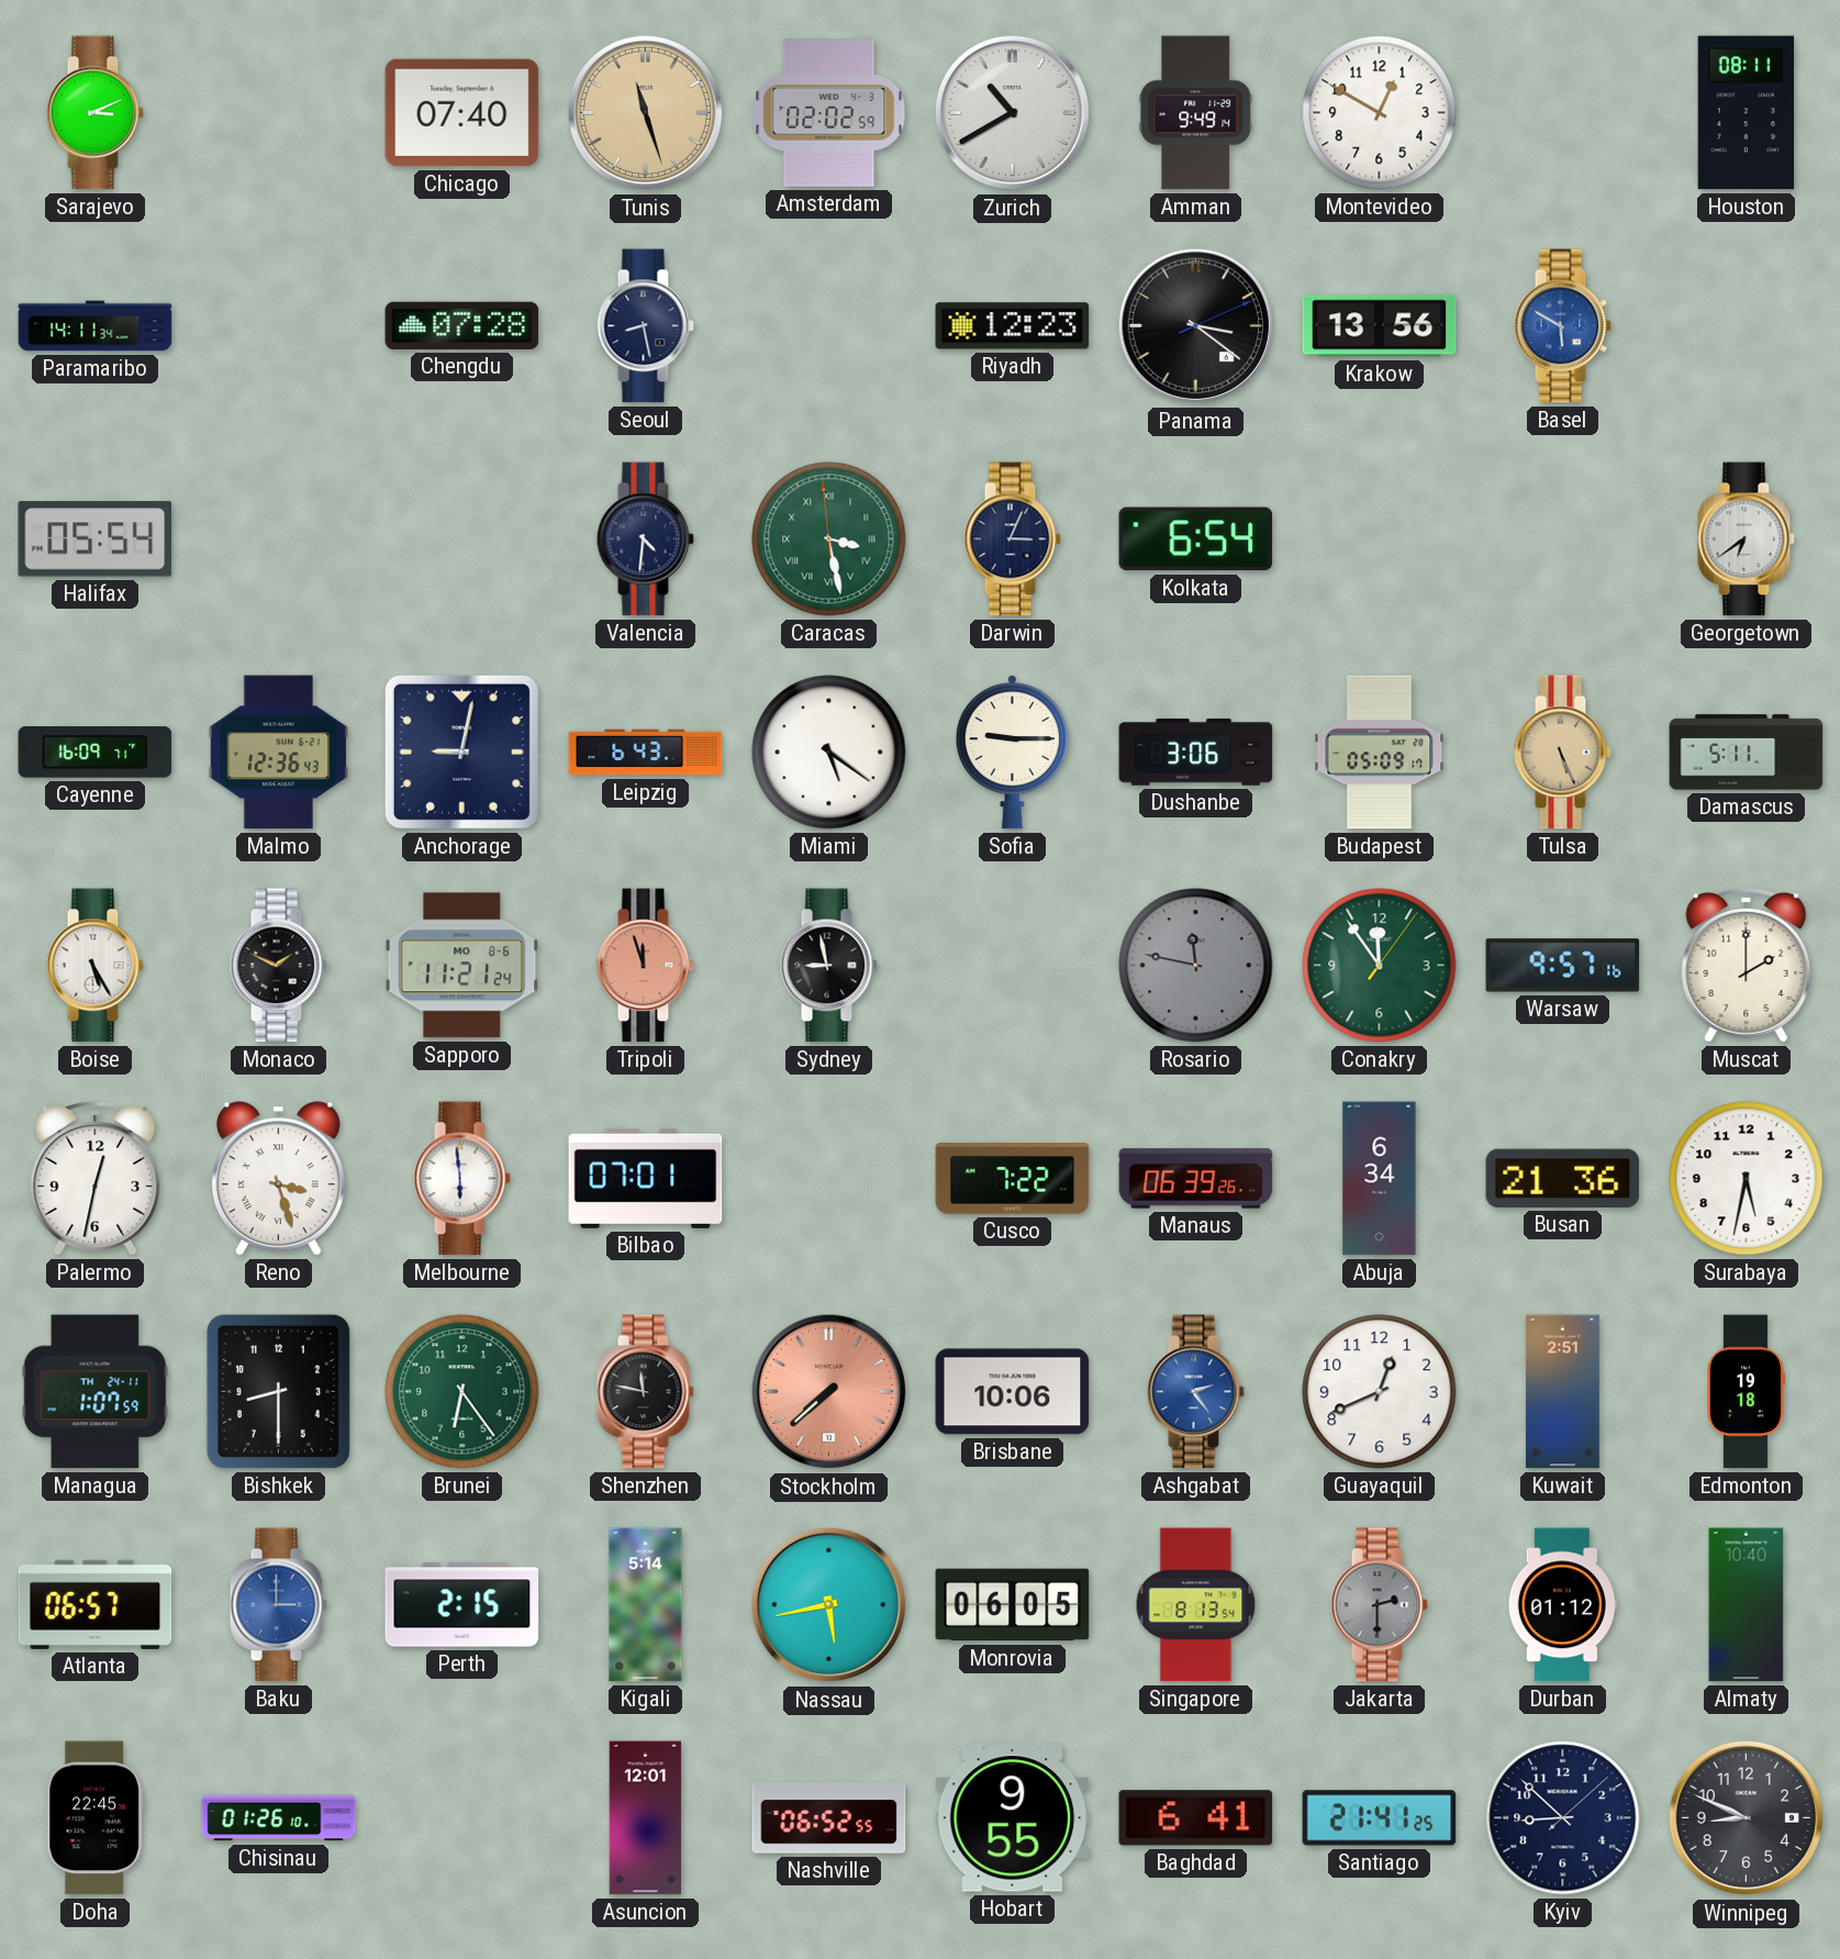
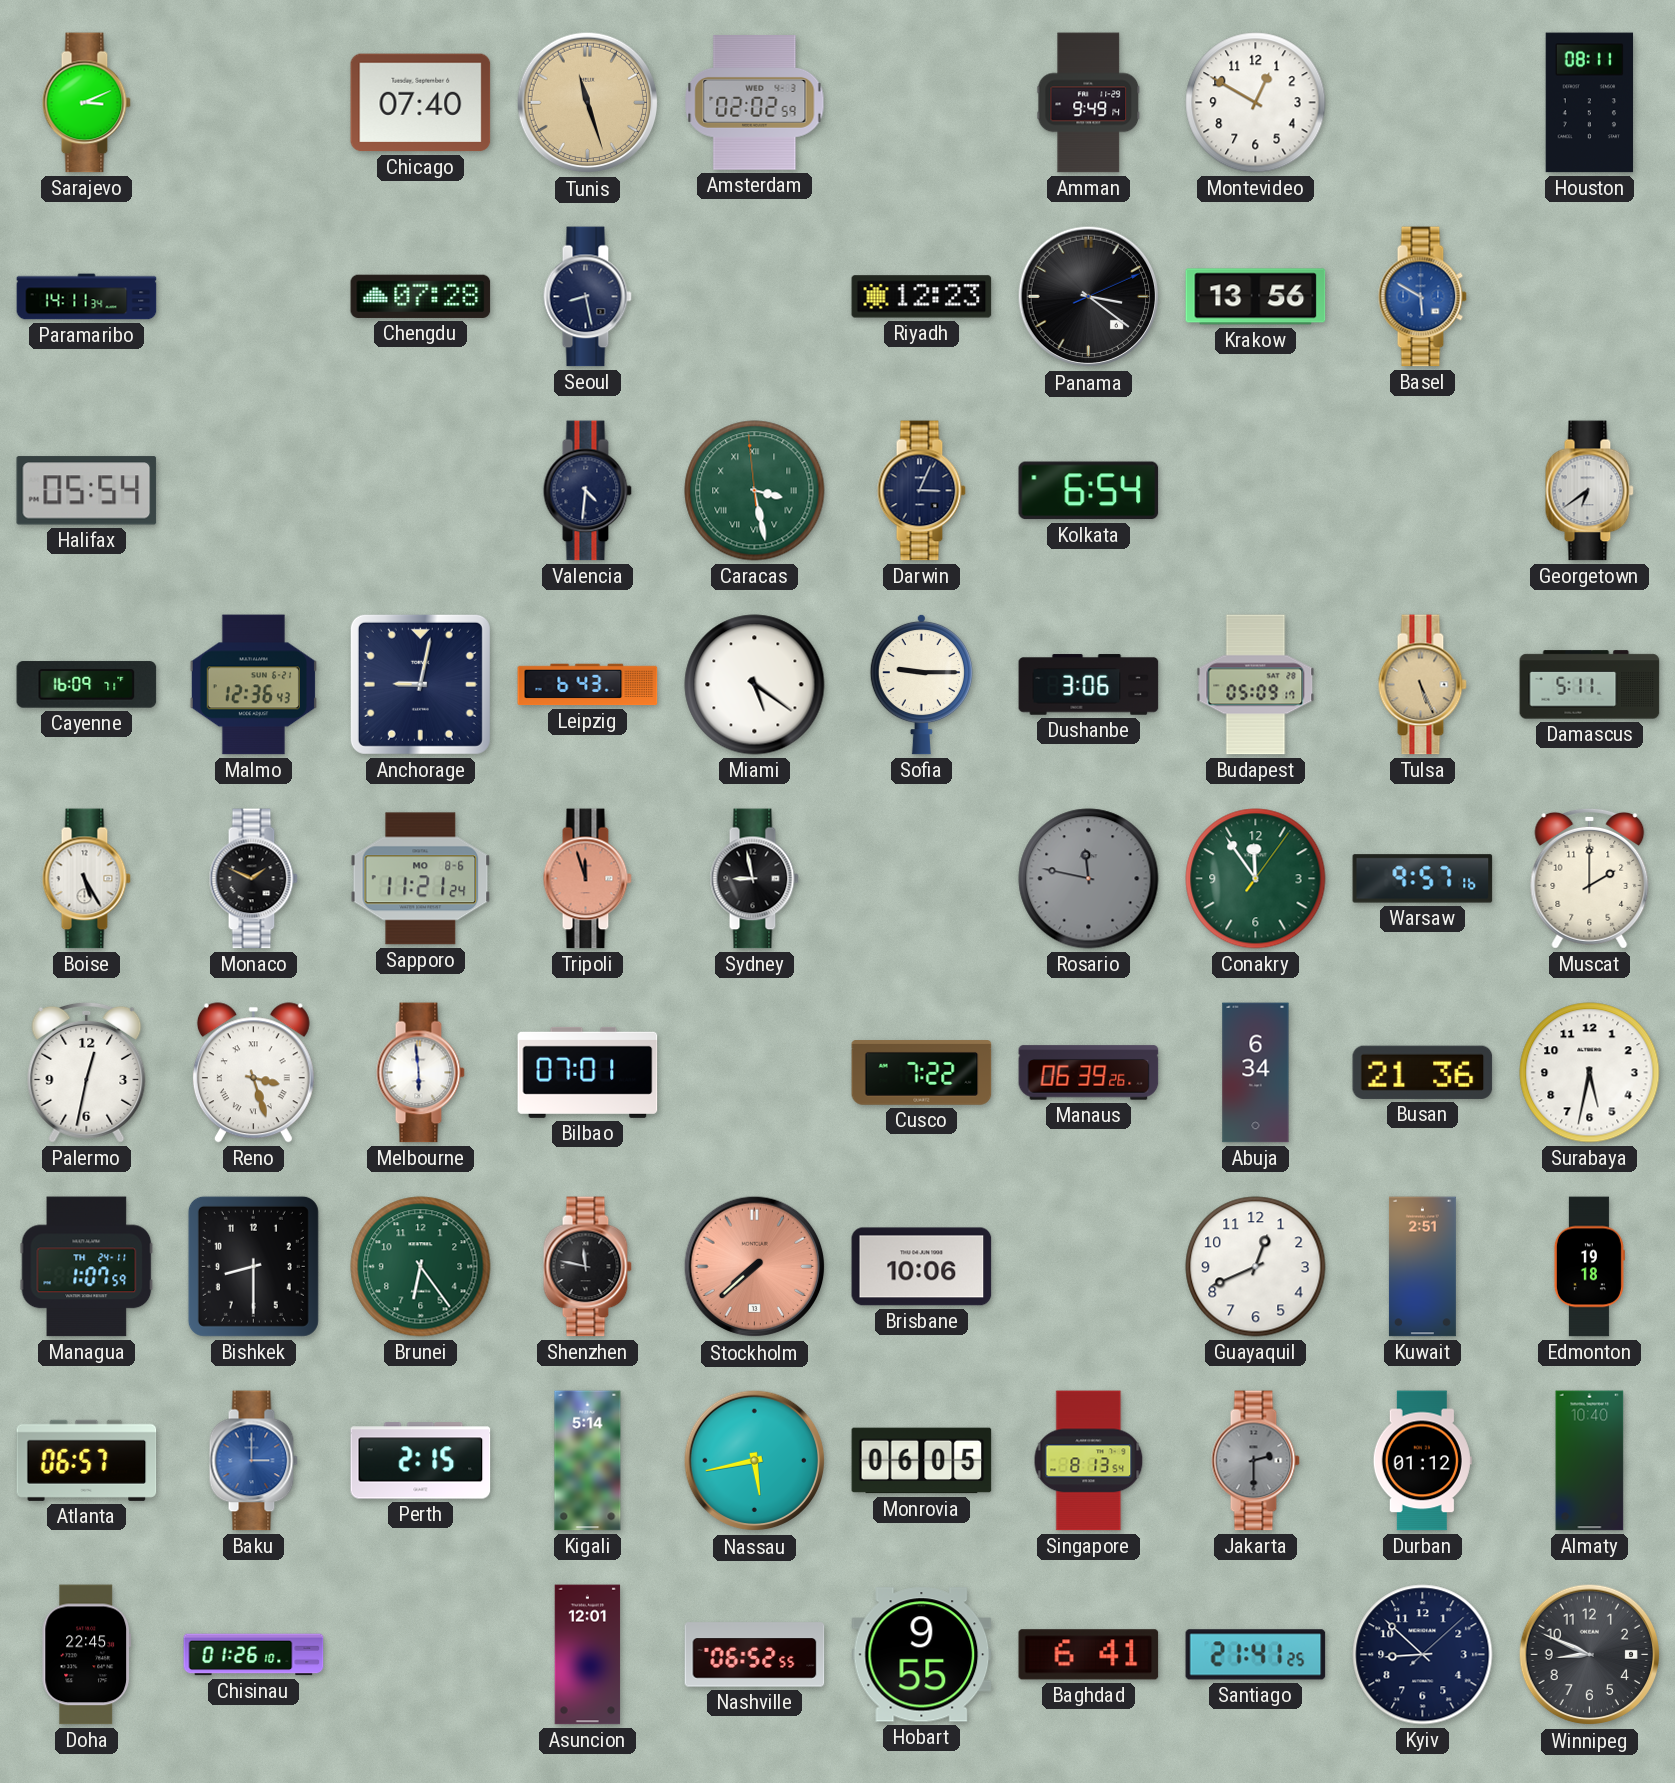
Zurich: 10:40 -> none
Ashgabat: 2:24 -> none
